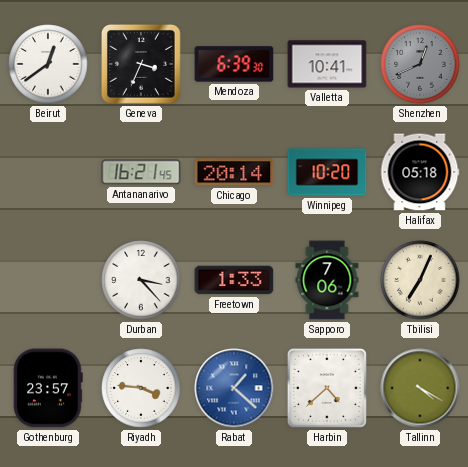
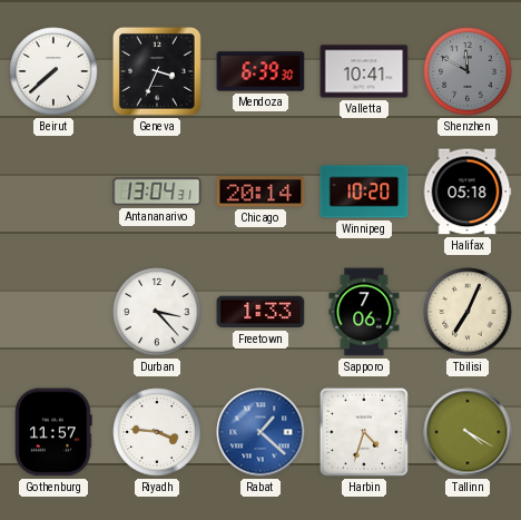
Beirut: 12:39 -> 7:38
Shenzhen: 12:41 -> 11:50
Antananarivo: 16:21 -> 13:04
Gothenburg: 23:57 -> 11:57
Harbin: 4:38 -> 4:33
